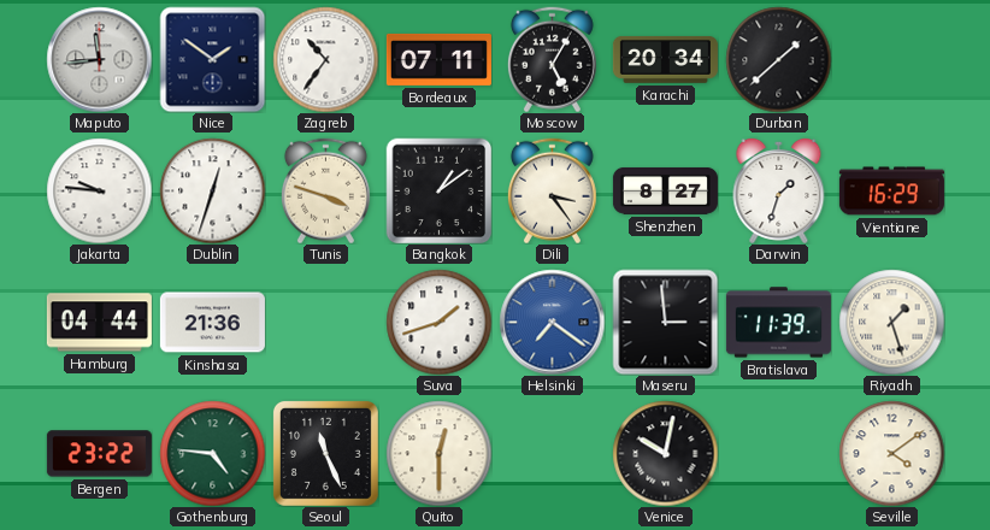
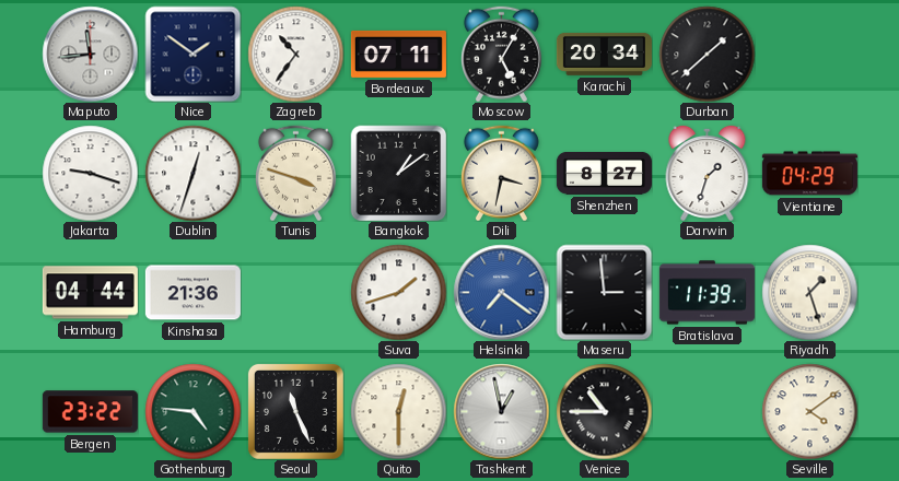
Jakarta: 9:46 -> 9:18
Dili: 3:24 -> 3:32
Vientiane: 16:29 -> 04:29
Tashkent: none -> 12:58
Venice: 10:02 -> 10:45
